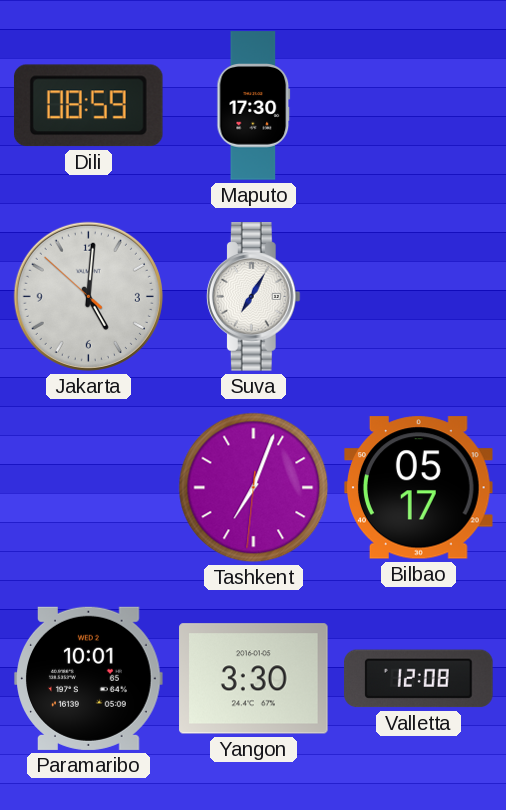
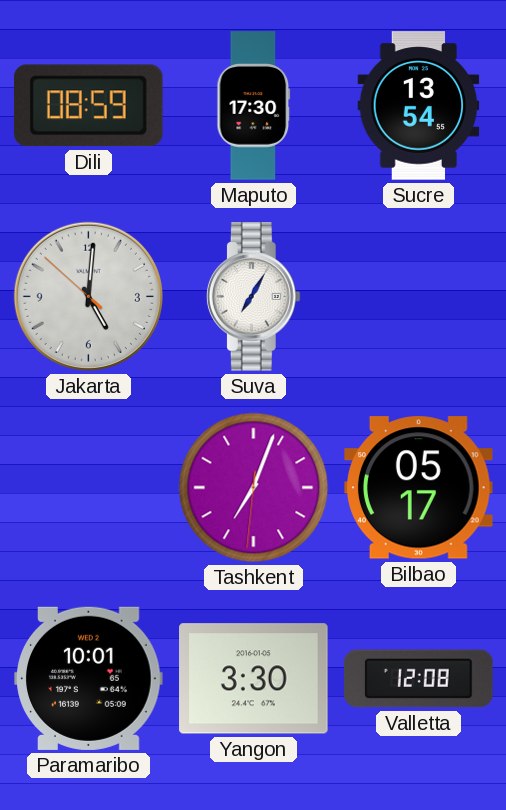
Sucre: none -> 13:54
